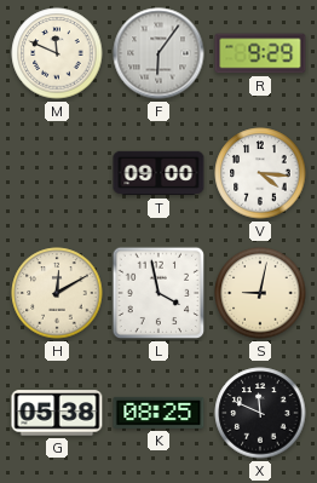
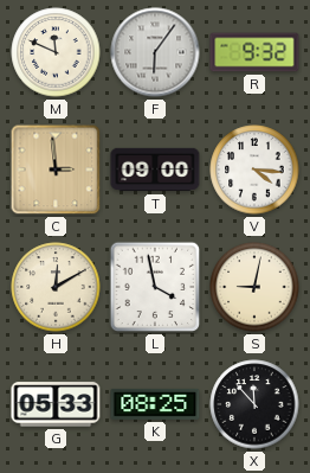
R: 9:29 -> 9:32
C: none -> 2:59
G: 05:38 -> 05:33
X: 11:49 -> 11:53
